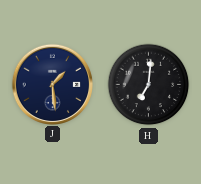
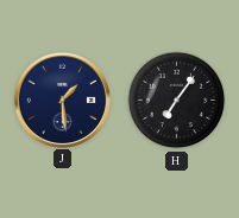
H: 7:01 -> 7:06
